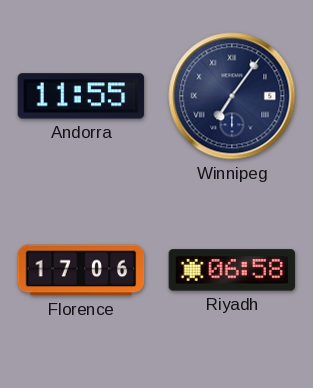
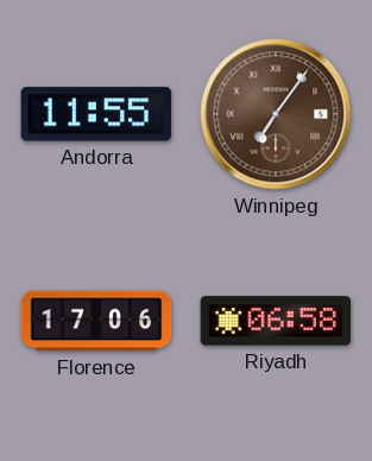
Winnipeg dial: navy -> brown
